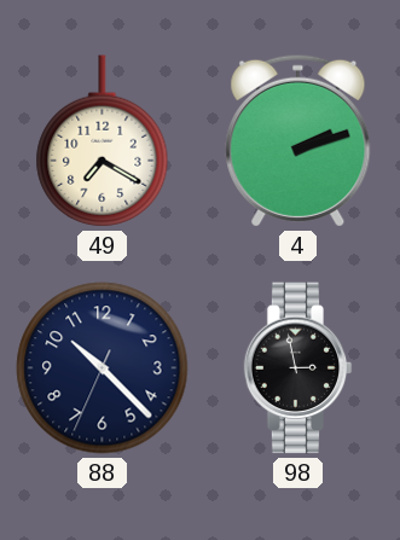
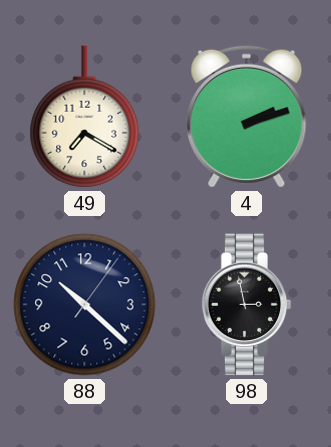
88: 10:22:34 -> 10:22:06
